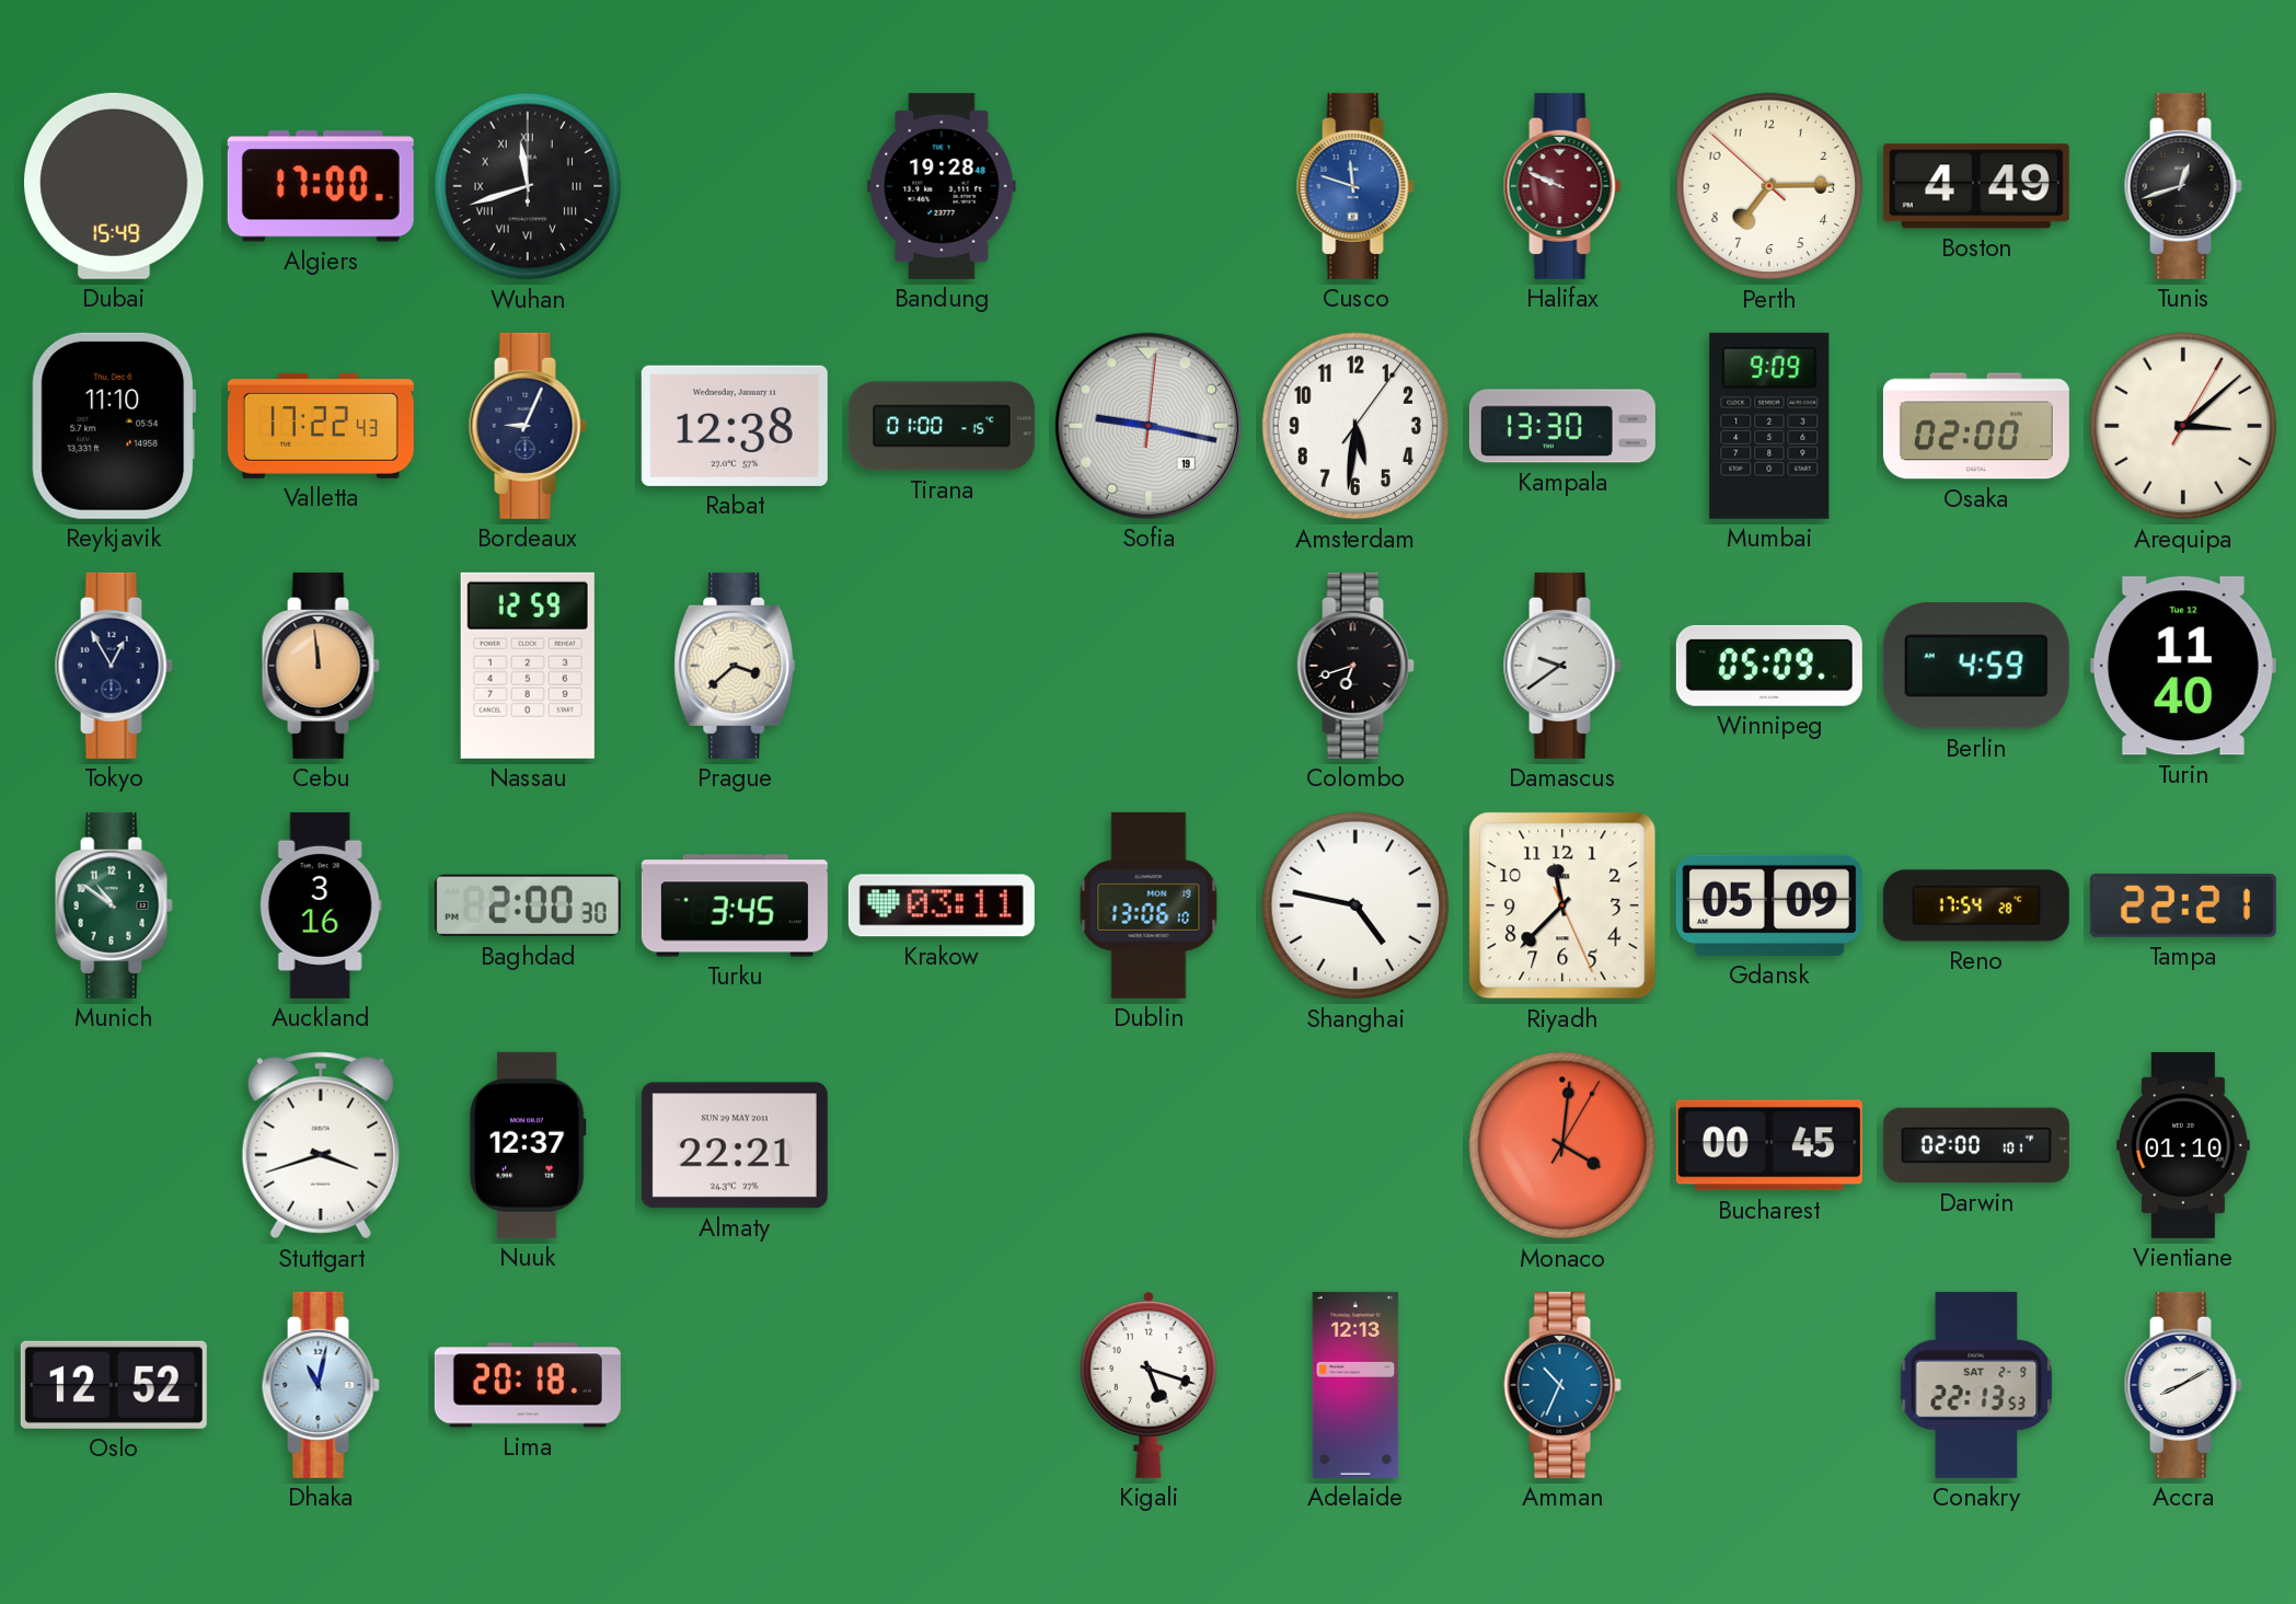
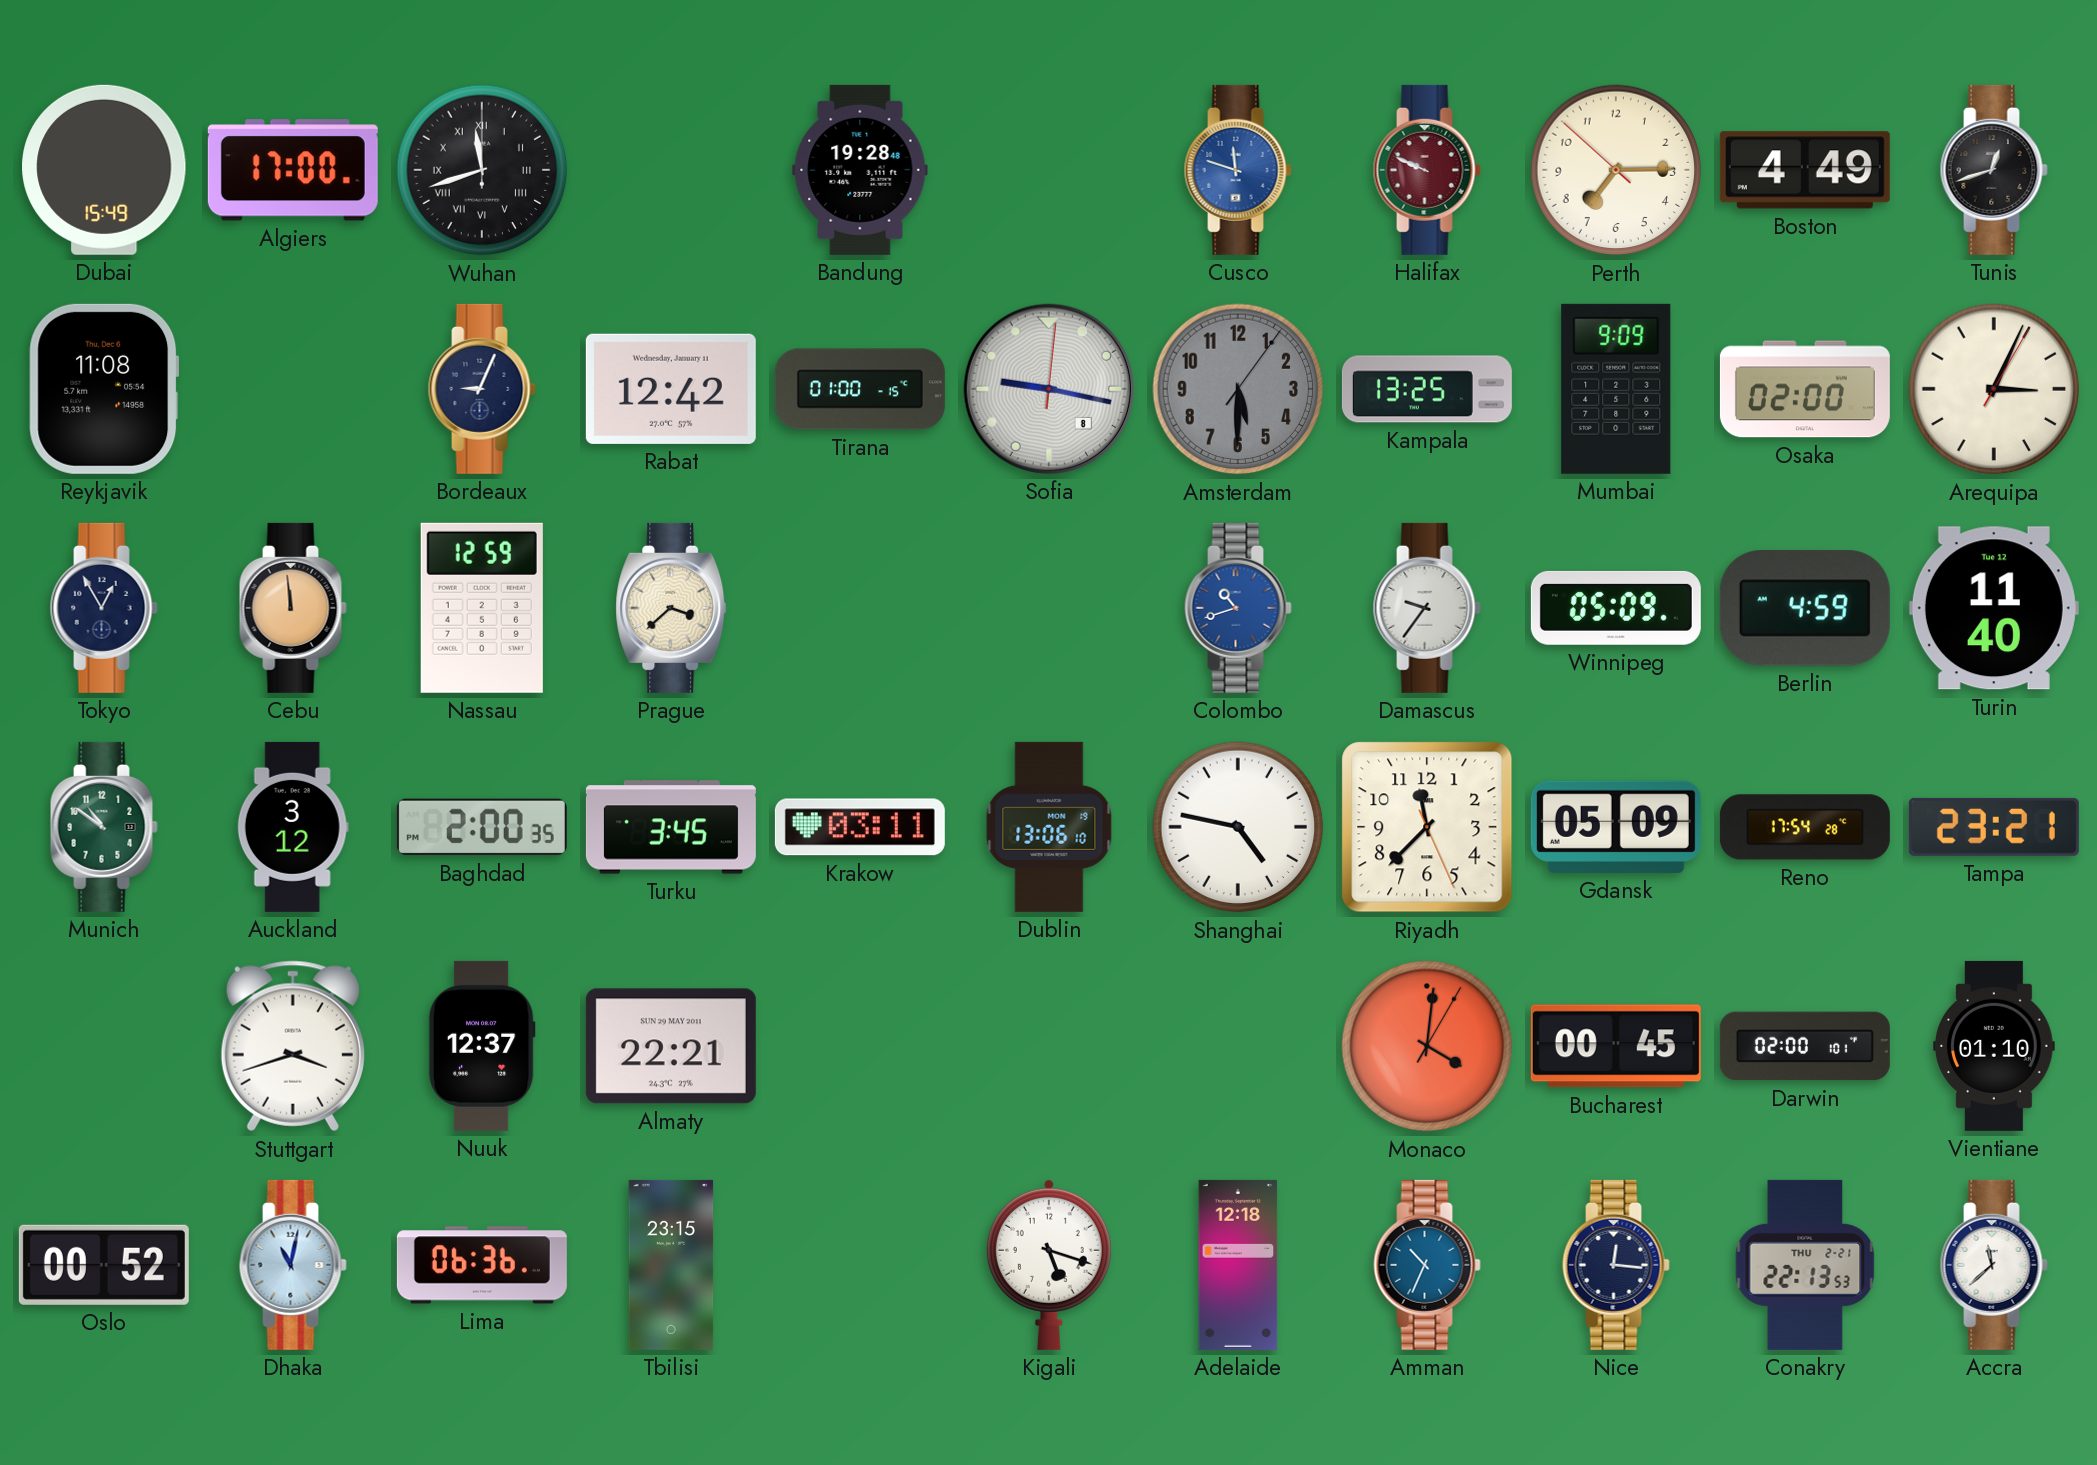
Reykjavik: 11:10 -> 11:08
Valletta: 17:22 -> none
Rabat: 12:38 -> 12:42
Sofia date: 19 -> 8
Amsterdam: 5:31 -> 5:30
Amsterdam dial: white -> grey
Kampala: 13:30 -> 13:25
Arequipa: 3:08 -> 3:04
Colombo: 6:42 -> 10:42
Colombo dial: black -> blue
Damascus: 9:39 -> 9:36
Auckland: 3:16 -> 3:12
Baghdad: 2:00:30 -> 2:00:35
Tampa: 22:21 -> 23:21
Oslo: 12:52 -> 00:52
Lima: 20:18 -> 06:36
Tbilisi: none -> 23:15
Adelaide: 12:13 -> 12:18
Nice: none -> 12:16
Conakry date: SAT 2-9 -> THU 2-21
Accra: 8:10 -> 11:38
